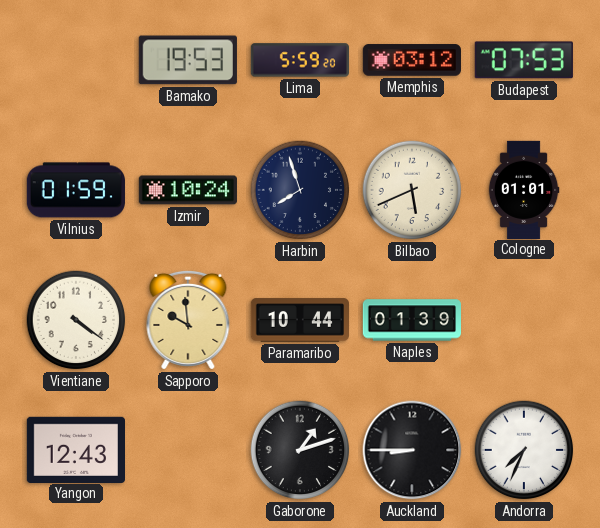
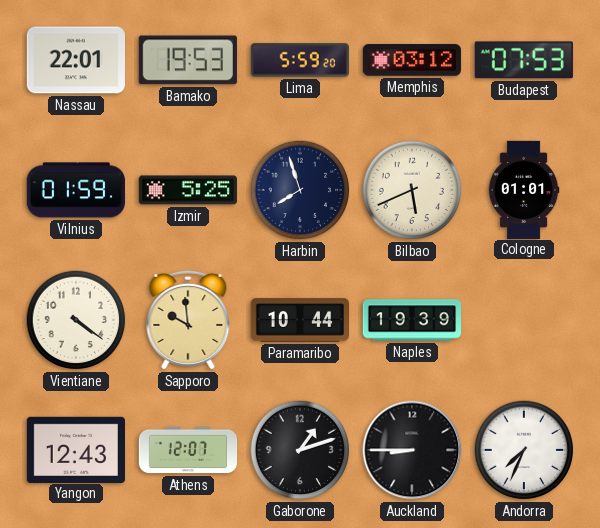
Nassau: none -> 22:01
Izmir: 10:24 -> 5:25
Naples: 01:39 -> 19:39
Athens: none -> 12:07
